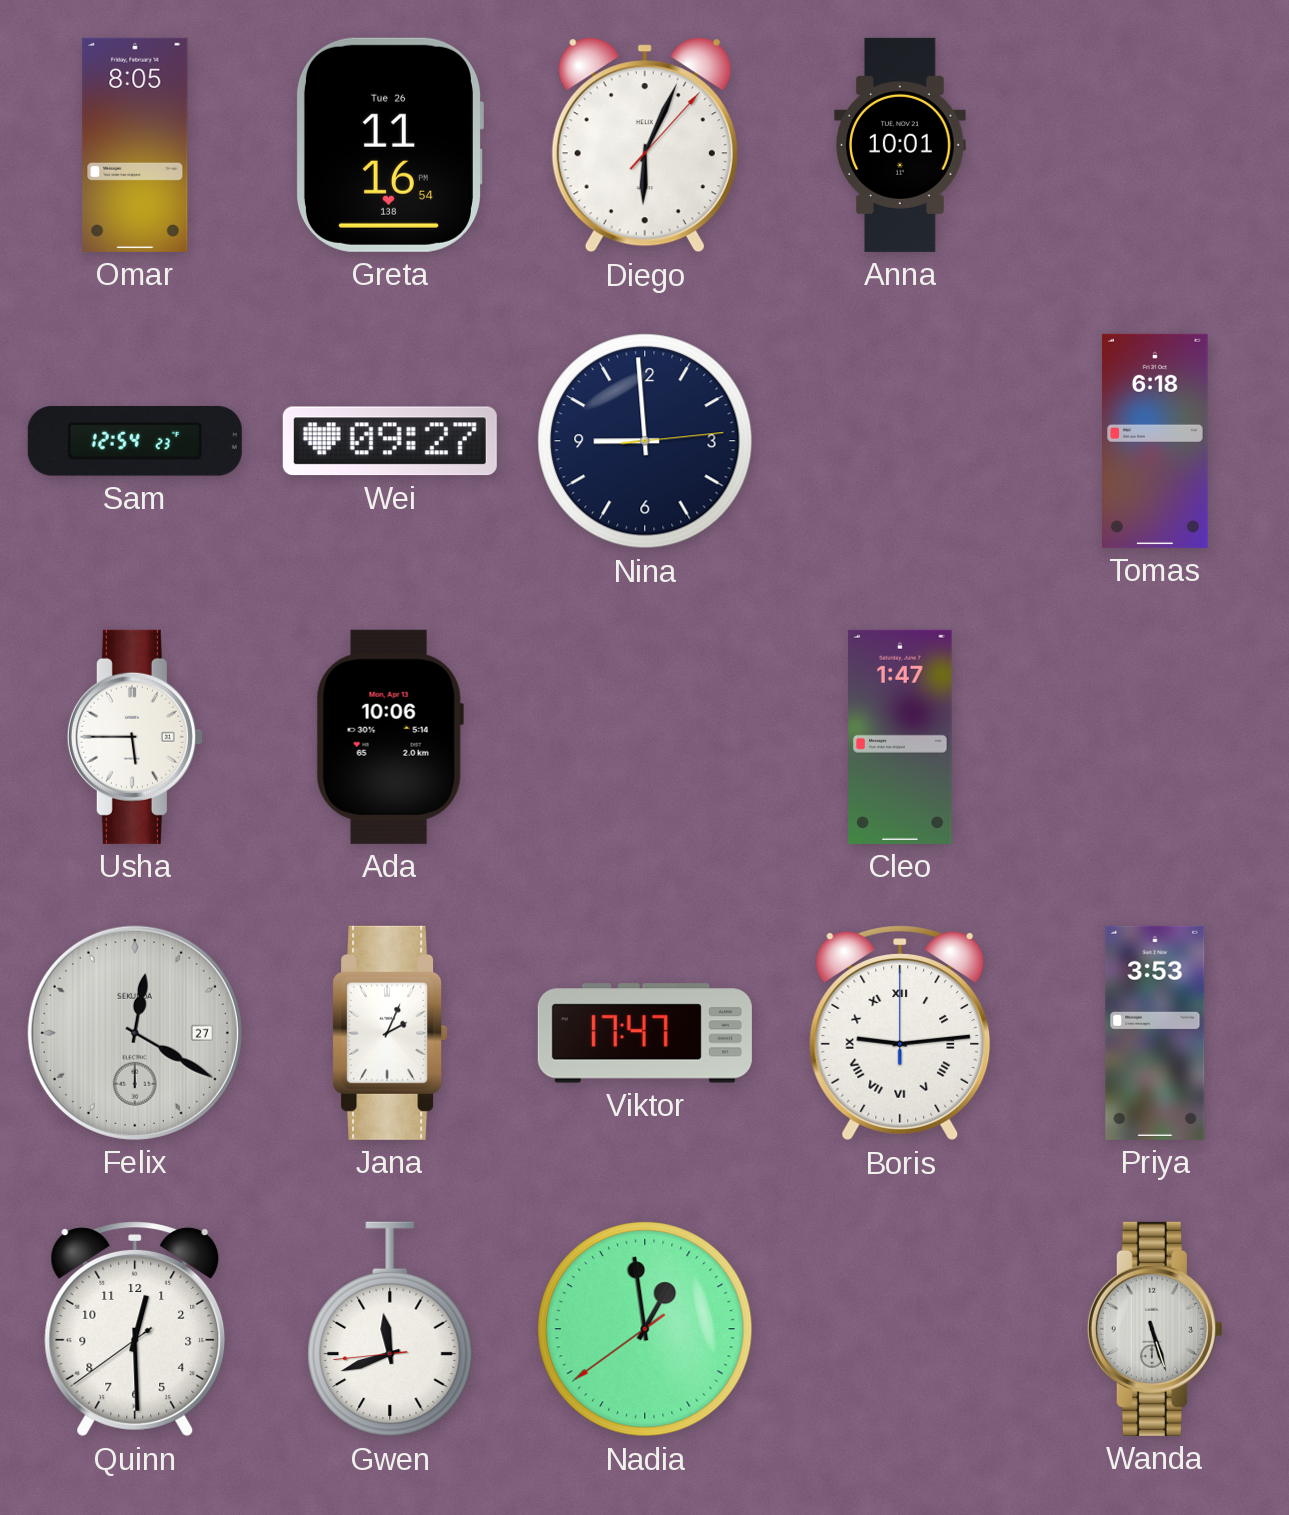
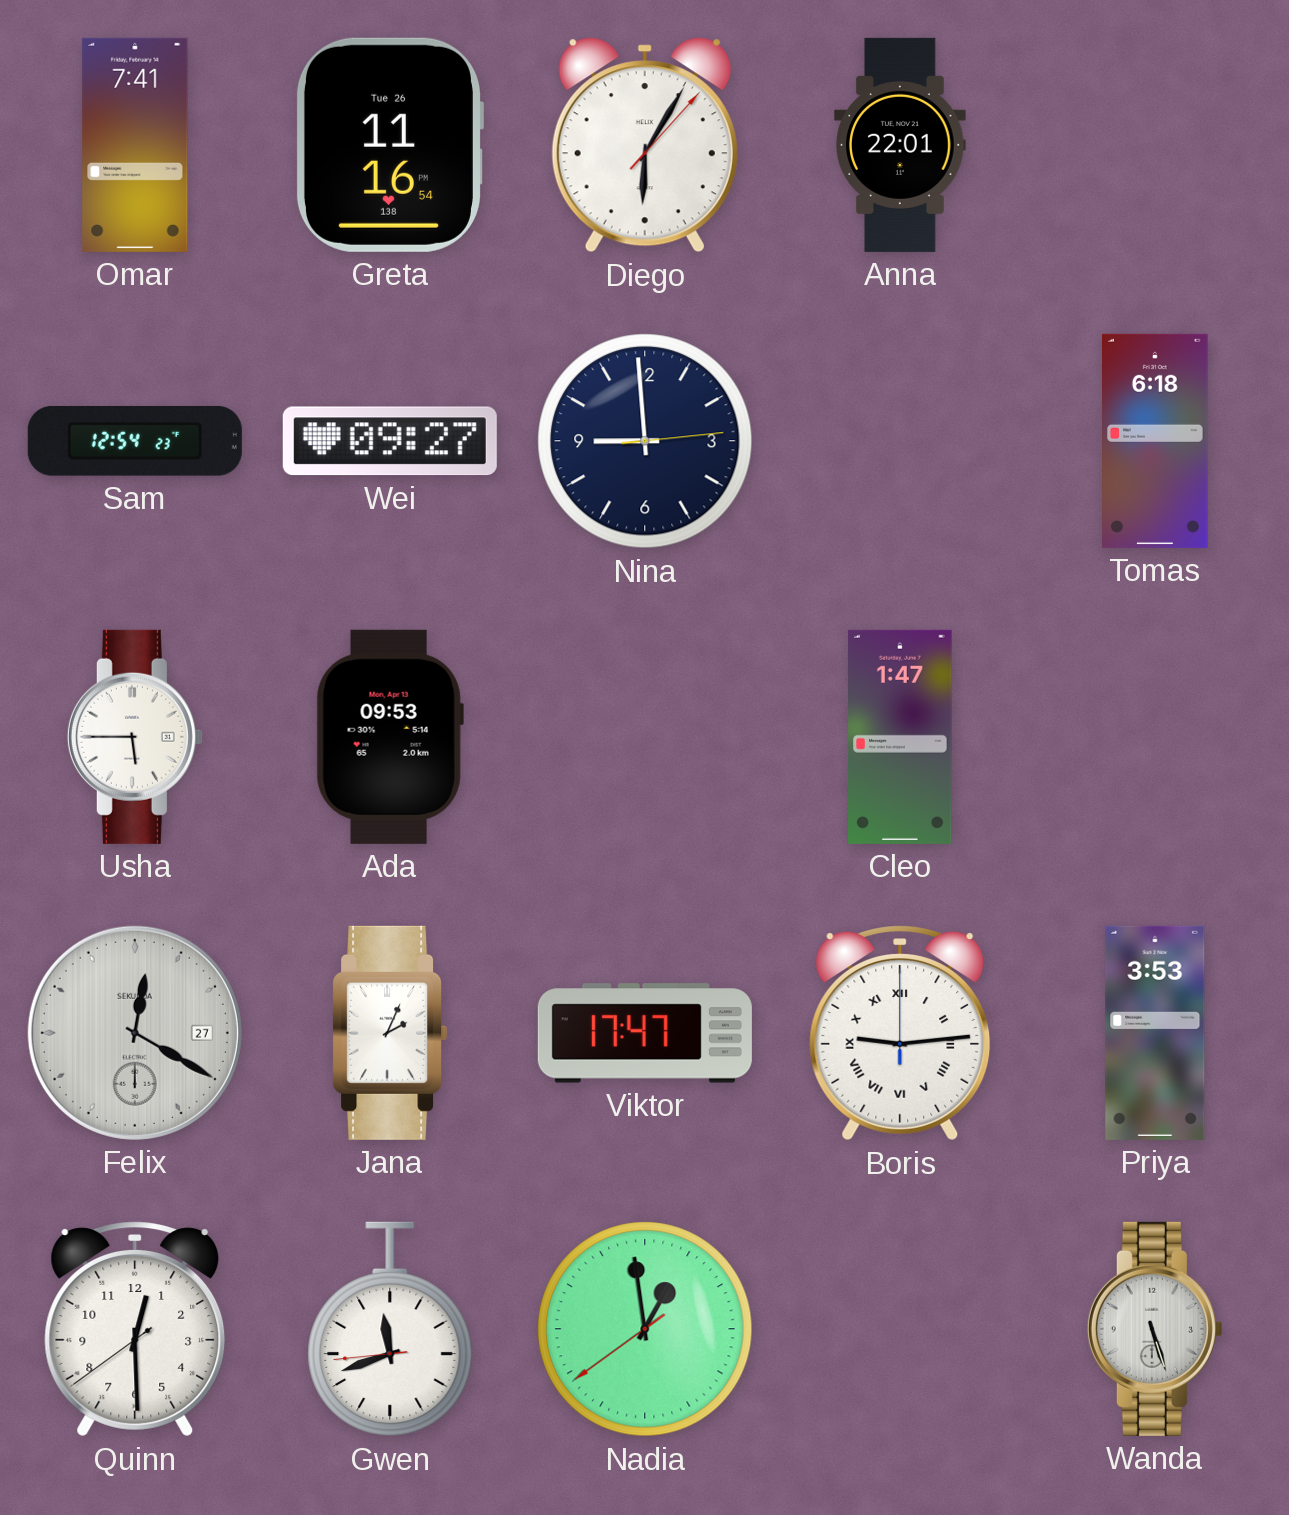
Omar: 8:05 -> 7:41
Diego: 6:04 -> 6:05
Anna: 10:01 -> 22:01
Ada: 10:06 -> 09:53
